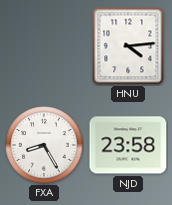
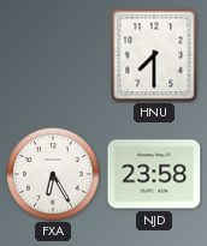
HNU: 4:14 -> 7:30
FXA: 8:25 -> 6:25
